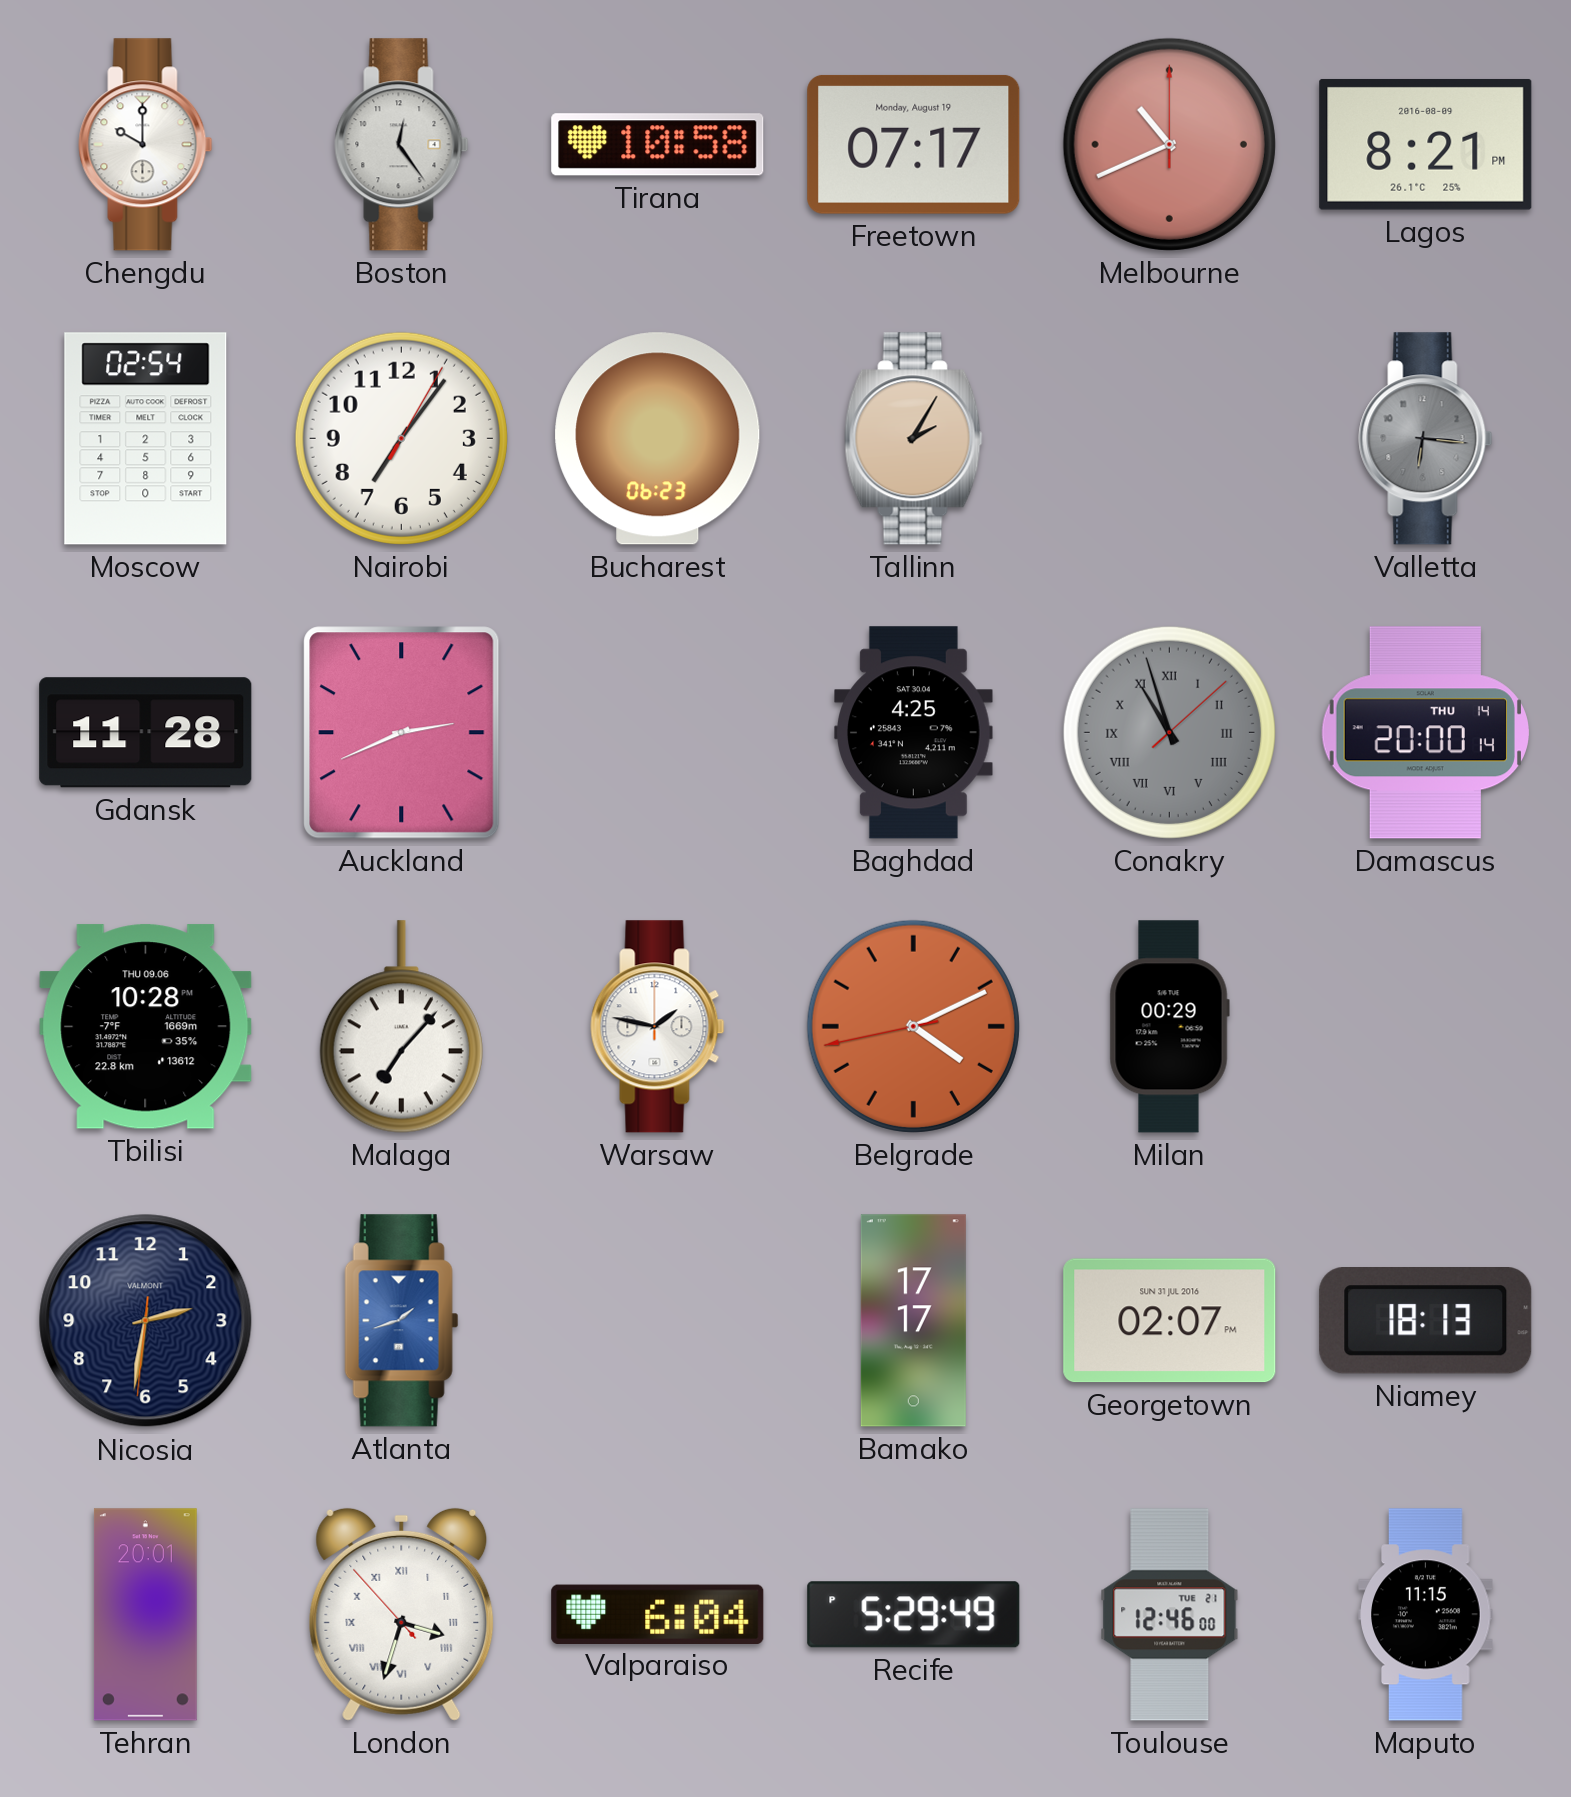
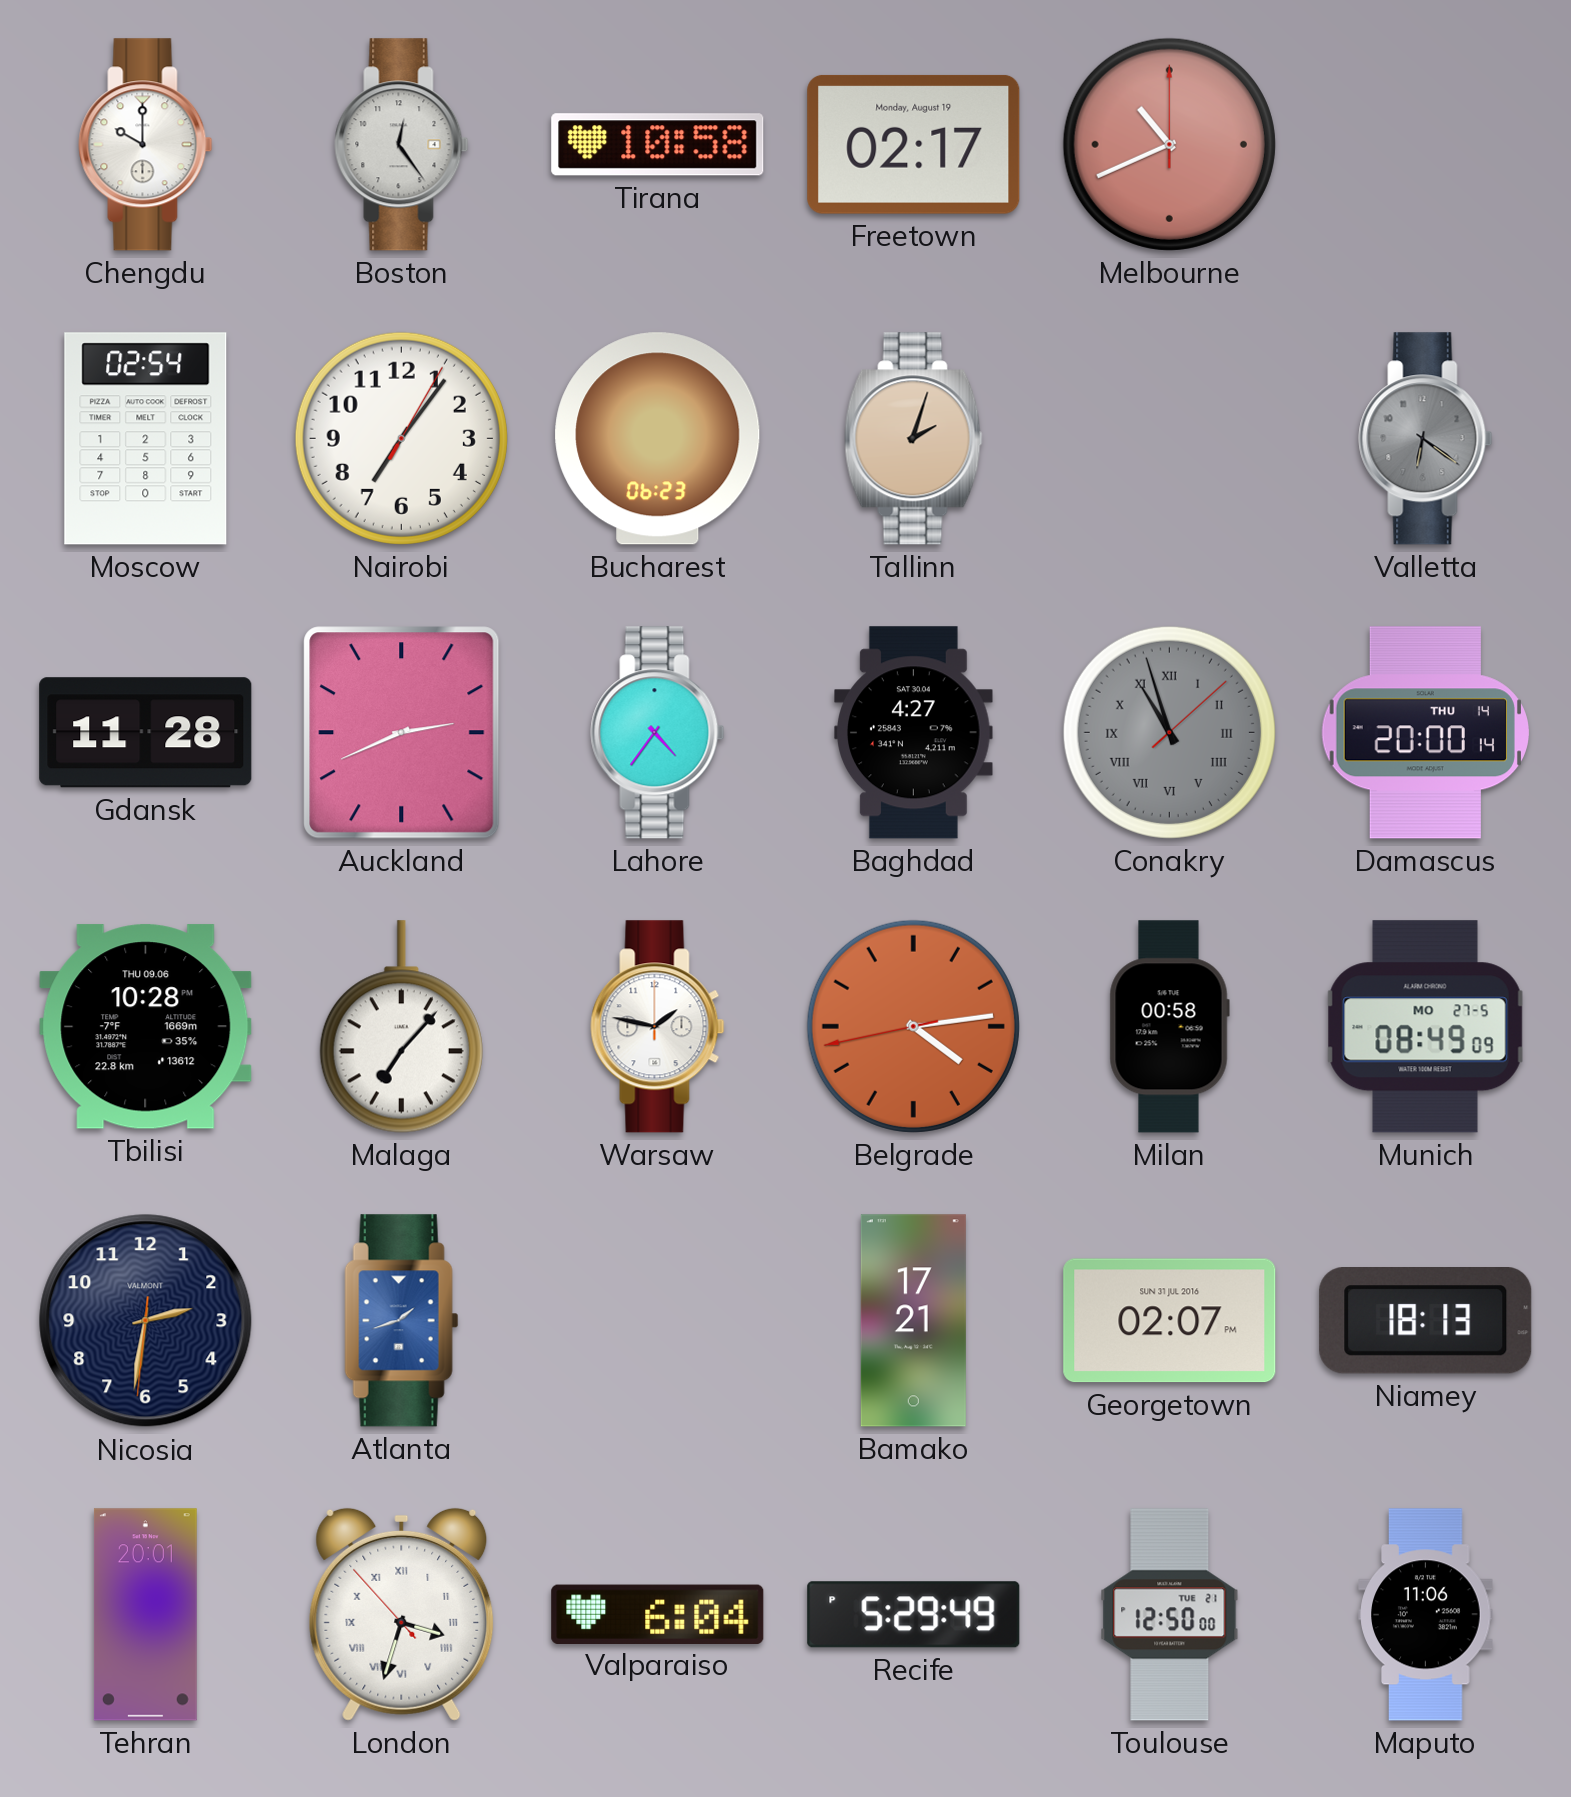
Freetown: 07:17 -> 02:17
Lagos: 8:21 -> none
Tallinn: 2:05 -> 2:03
Valletta: 6:16 -> 6:21
Lahore: none -> 4:36
Baghdad: 4:25 -> 4:27
Belgrade: 4:10 -> 4:13
Milan: 00:29 -> 00:58
Munich: none -> 08:49
Bamako: 17:17 -> 17:21
Toulouse: 12:46 -> 12:50
Maputo: 11:15 -> 11:06
